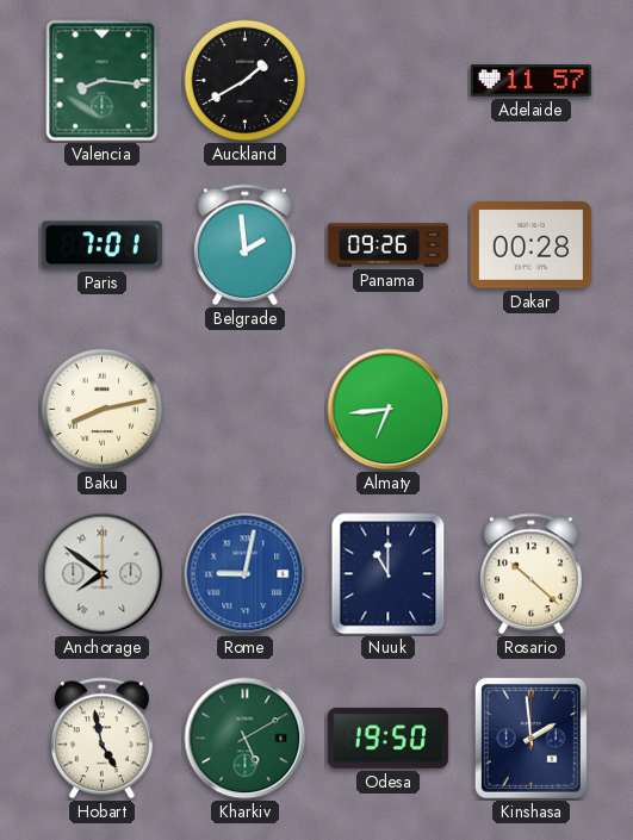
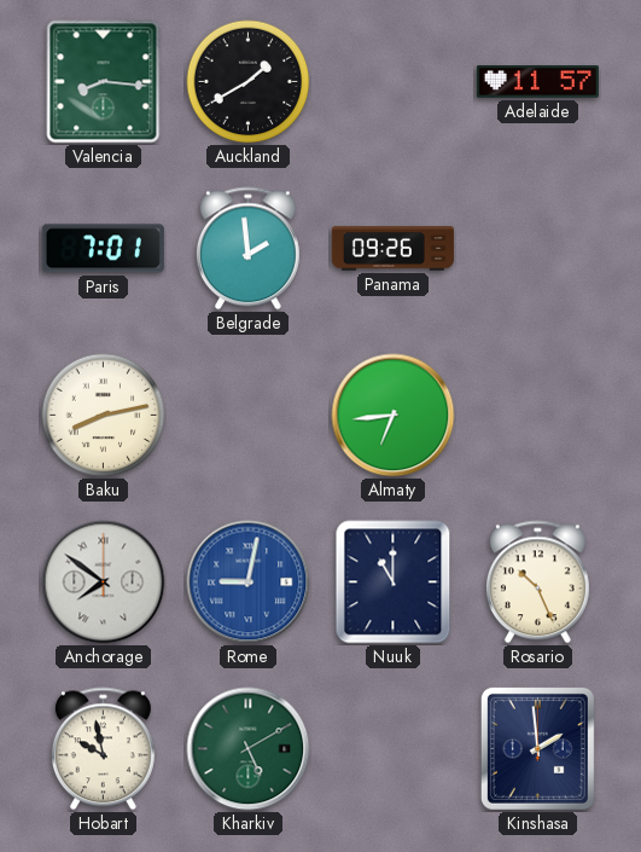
Dakar: 00:28 -> none
Rosario: 10:22 -> 10:26
Hobart: 4:58 -> 9:58
Odesa: 19:50 -> none
